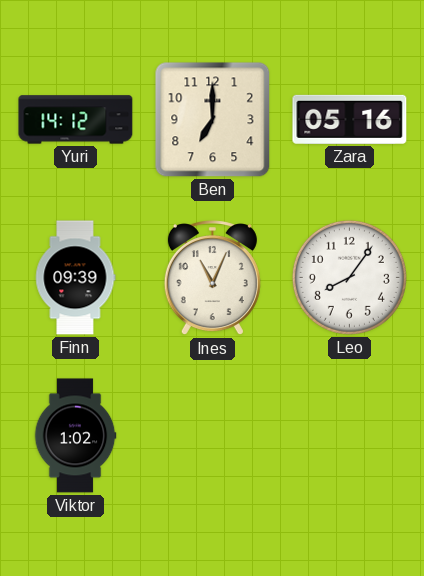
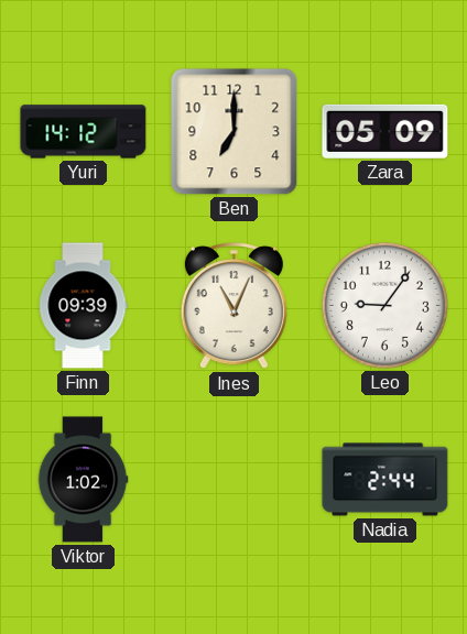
Zara: 05:16 -> 05:09
Leo: 8:06 -> 9:06
Nadia: none -> 2:44
